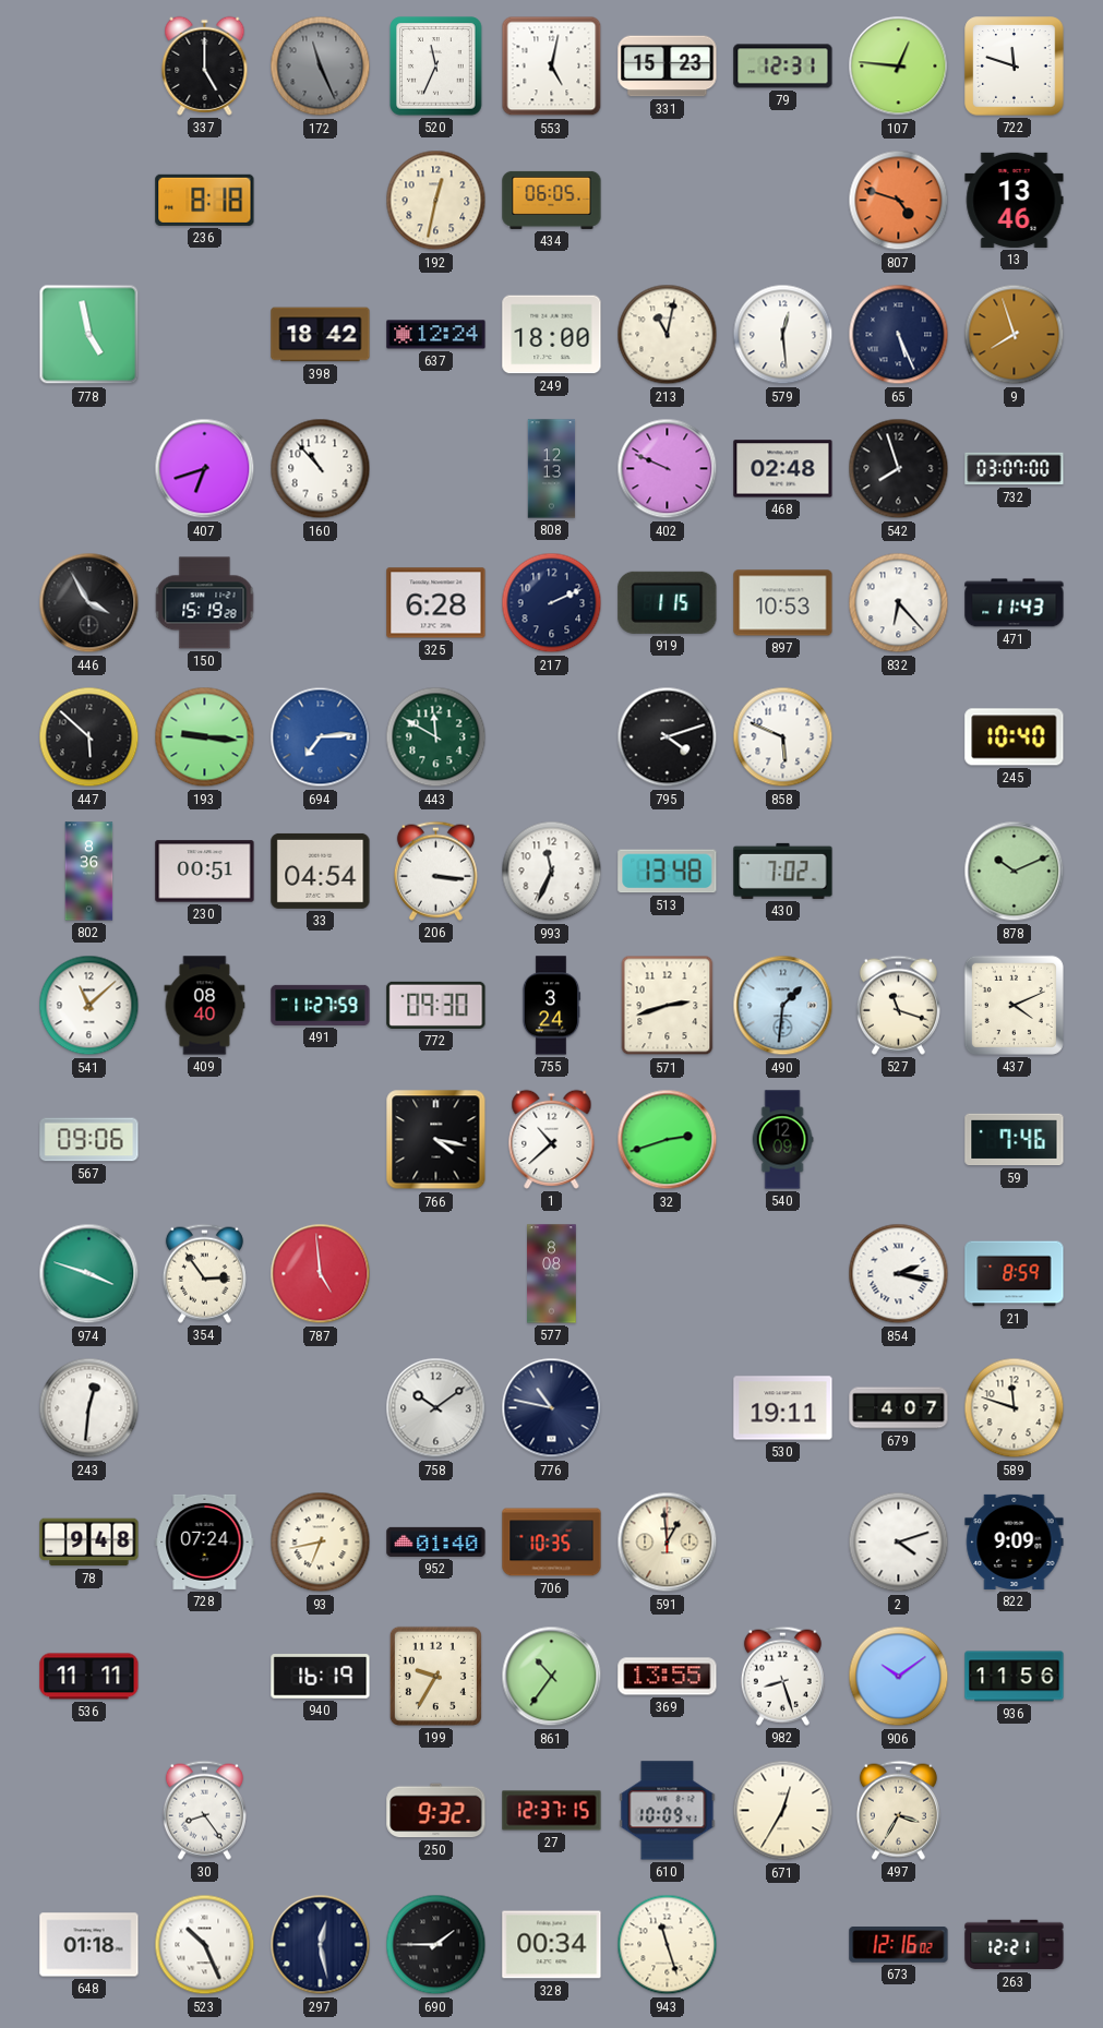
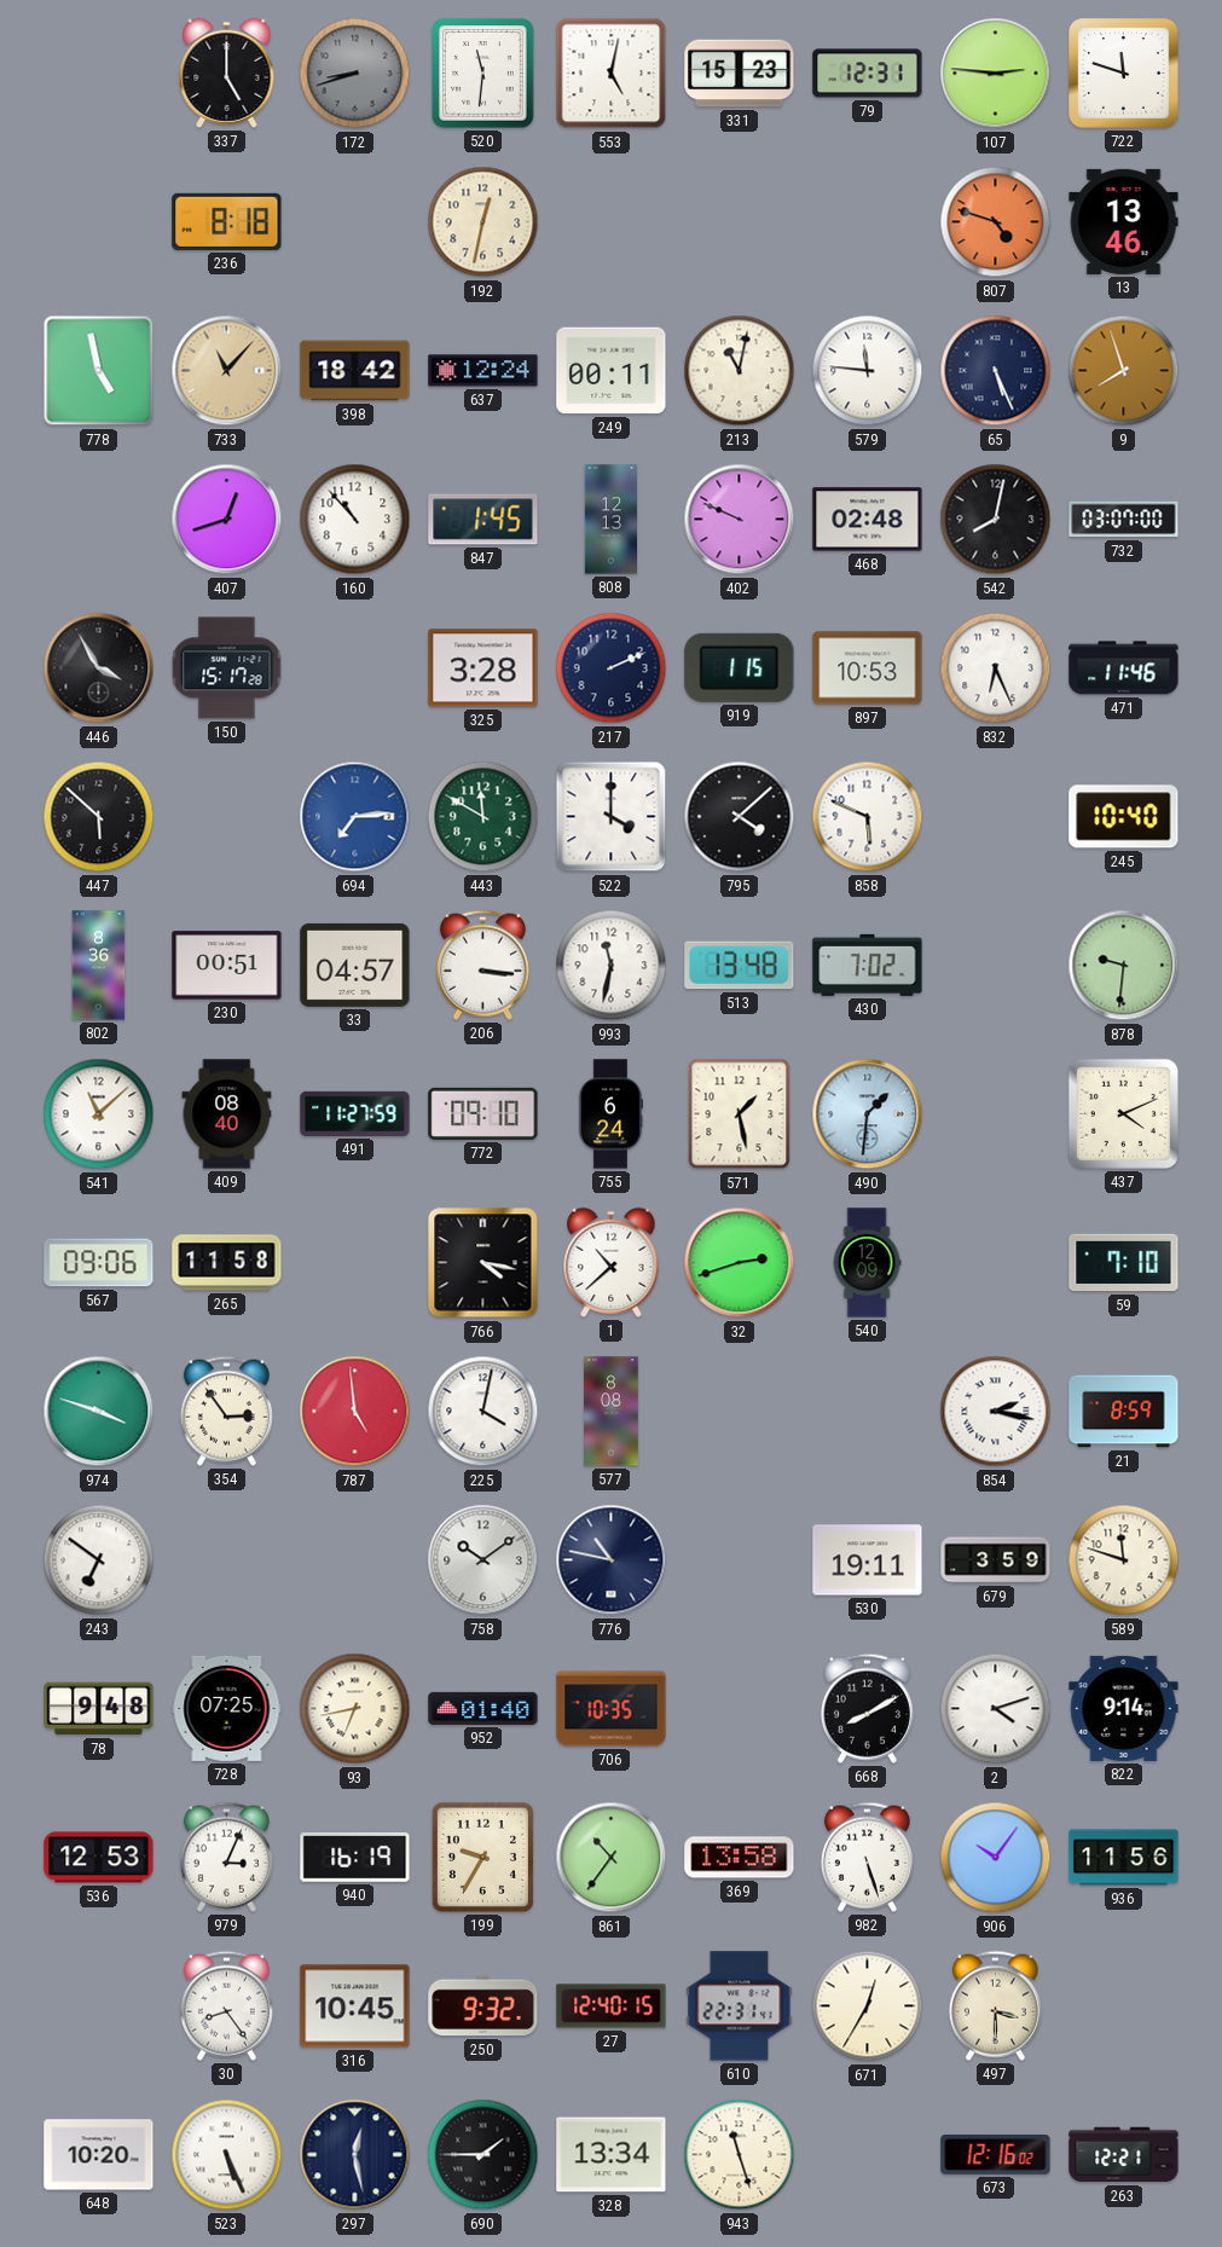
172: 11:26 -> 8:42
520: 11:34 -> 11:31
107: 12:46 -> 2:46
434: 06:05 -> none
733: none -> 11:07
249: 18:00 -> 00:11
579: 12:29 -> 11:46
407: 6:42 -> 12:42
847: none -> 1:45
542: 7:57 -> 8:02
150: 15:19 -> 15:17
325: 6:28 -> 3:28
832: 6:23 -> 6:26
471: 11:43 -> 11:46
193: 9:16 -> none
522: none -> 4:00
795: 4:12 -> 4:08
33: 04:54 -> 04:57
993: 11:34 -> 11:32
878: 10:11 -> 9:31
772: 09:30 -> 09:10
755: 3:24 -> 6:24
571: 2:42 -> 1:28
527: 11:18 -> none
265: none -> 11:58
59: 7:46 -> 7:10
225: none -> 4:02
243: 12:31 -> 6:51
679: 4:07 -> 3:59
728: 07:24 -> 07:25
591: 12:59 -> none
668: none -> 8:10
822: 9:09 -> 9:14
536: 11:11 -> 12:53
979: none -> 3:04
369: 13:55 -> 13:58
982: 8:27 -> 5:27
906: 10:09 -> 10:06
316: none -> 10:45
27: 12:37 -> 12:40
610: 10:09 -> 22:31
497: 3:35 -> 3:30
648: 01:18 -> 10:20
523: 10:26 -> 5:26
328: 00:34 -> 13:34
